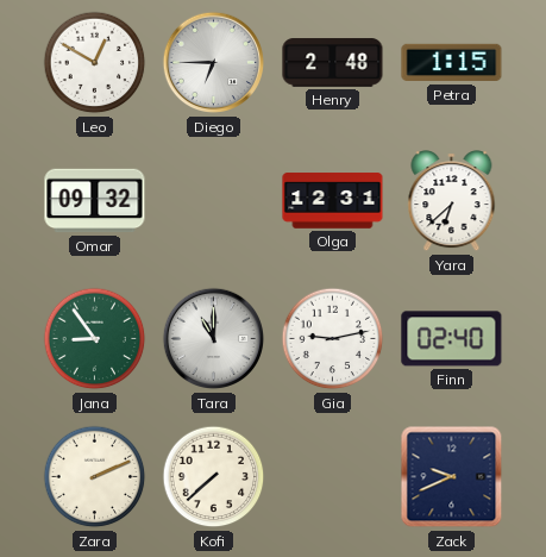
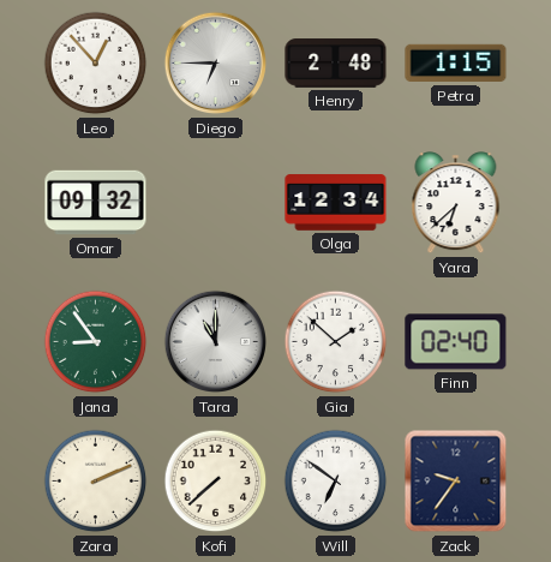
Leo: 12:50 -> 12:53
Olga: 12:31 -> 12:34
Gia: 9:13 -> 1:52
Will: none -> 6:51
Zack: 9:41 -> 9:36
